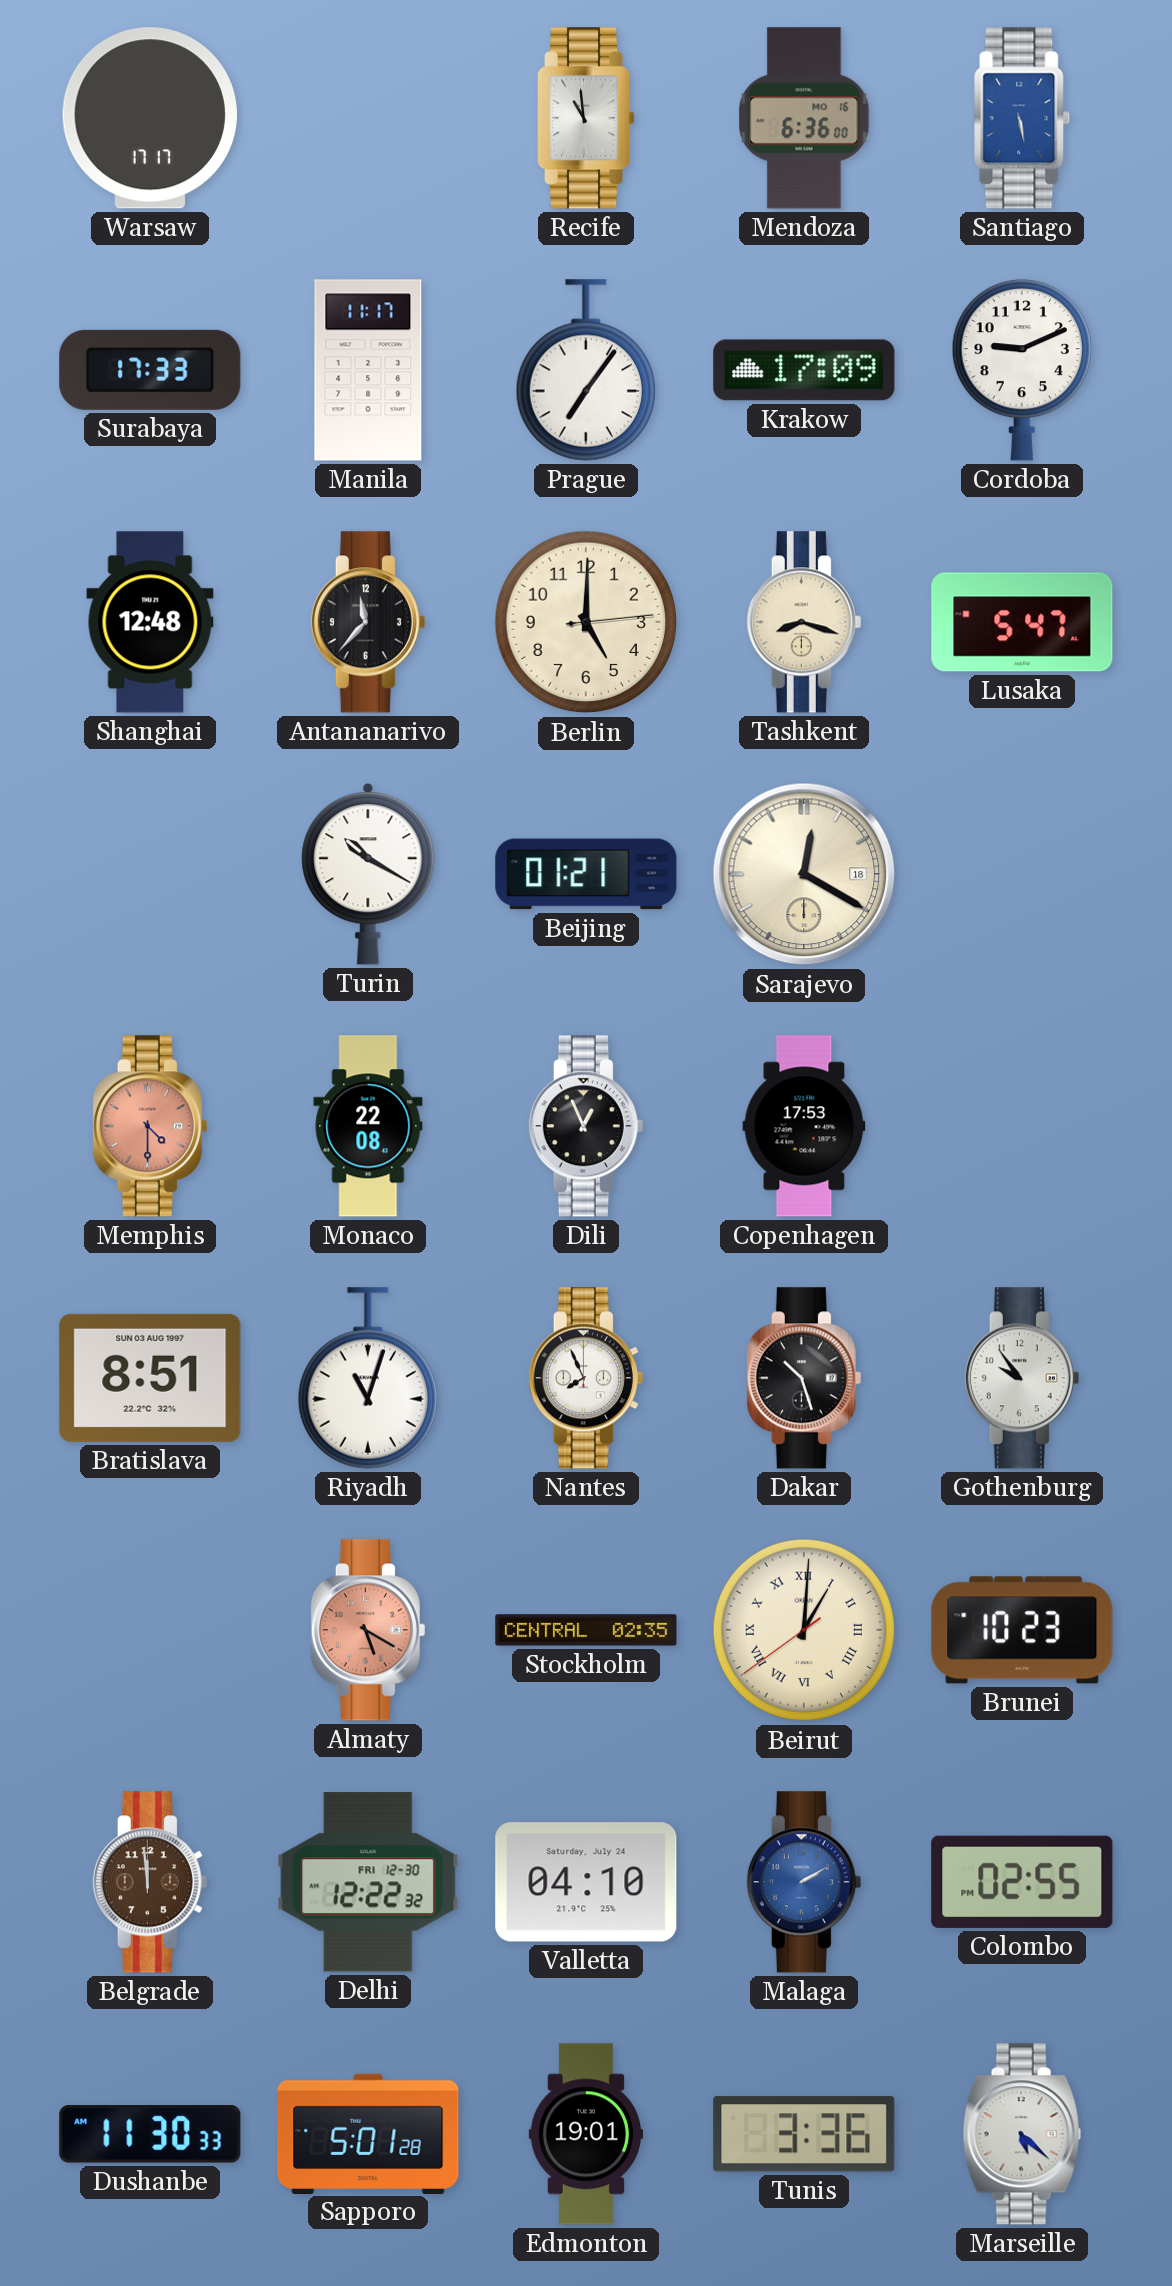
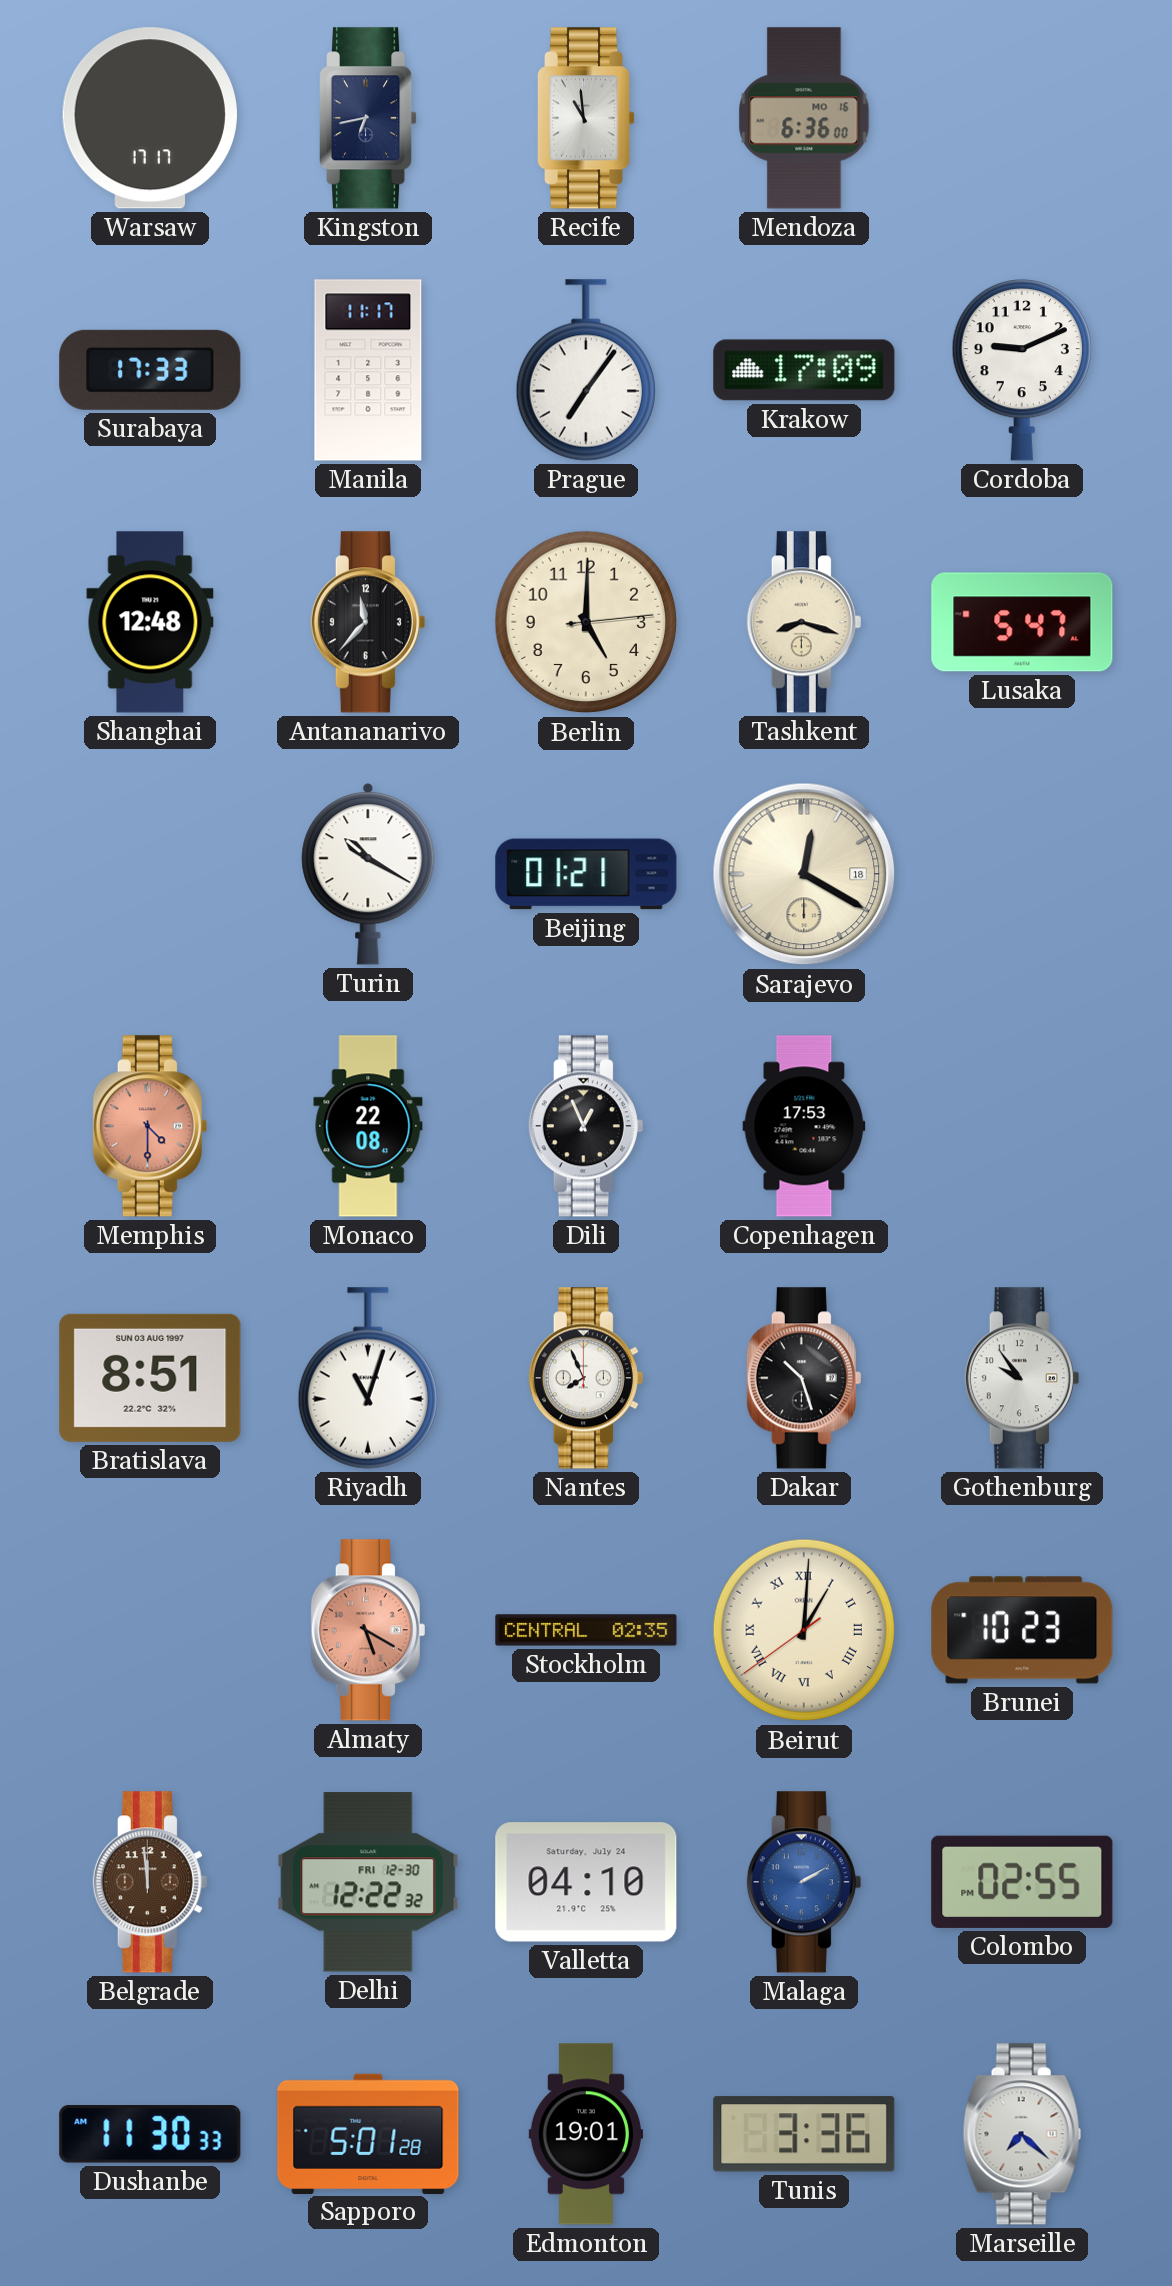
Kingston: none -> 6:43
Santiago: 5:28 -> none
Marseille: 5:22 -> 7:22
